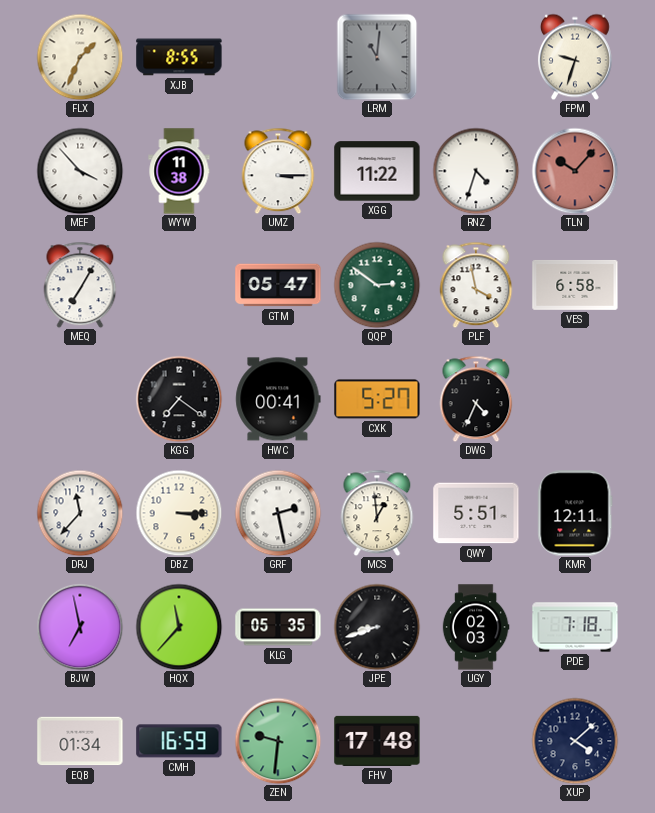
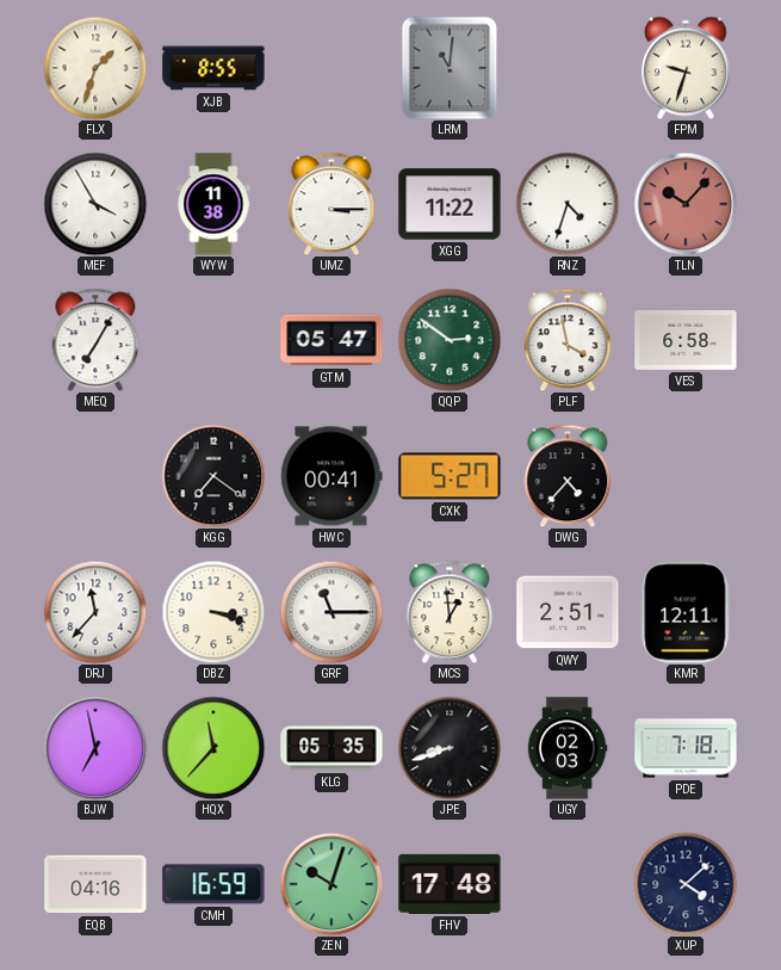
FLX: 1:34 -> 1:33
MEF: 3:53 -> 3:55
DWG: 4:34 -> 4:37
DBZ: 3:15 -> 3:18
GRF: 2:28 -> 11:15
QWY: 5:51 -> 2:51
EQB: 01:34 -> 04:16
ZEN: 9:31 -> 10:03
